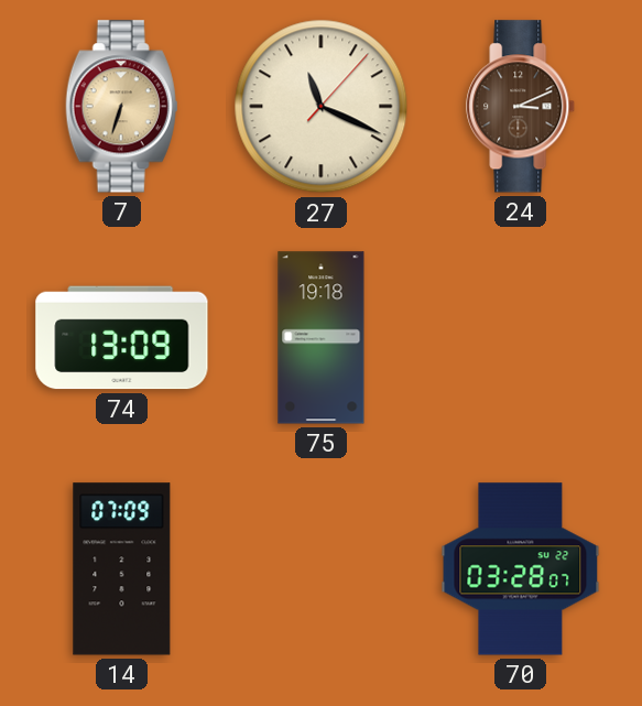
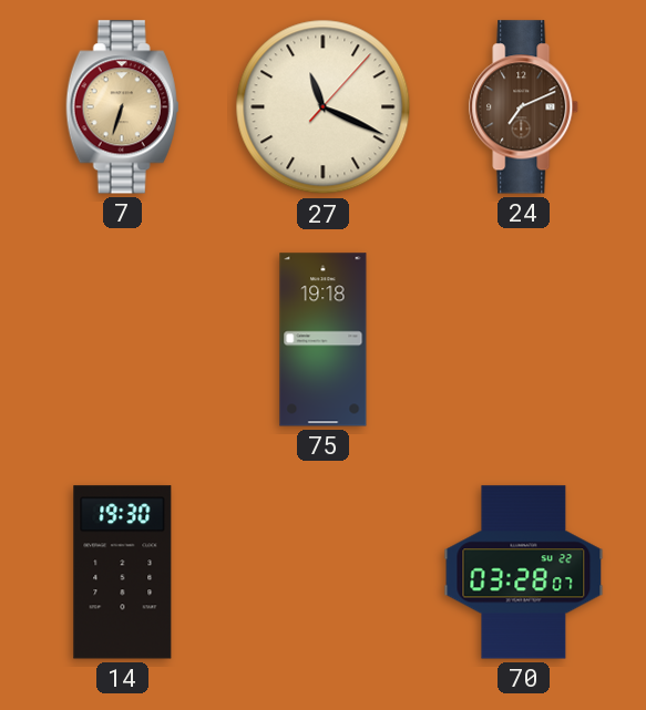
24: 3:11 -> 7:11
74: 13:09 -> none
14: 07:09 -> 19:30
